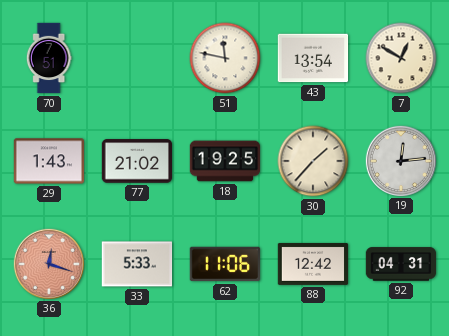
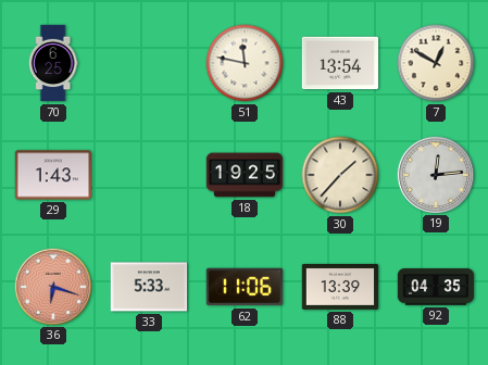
70: 7:51 -> 6:25
77: 21:02 -> none
36: 12:18 -> 6:18
88: 12:42 -> 13:39
92: 04:31 -> 04:35
